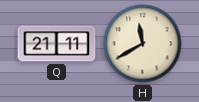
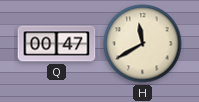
Q: 21:11 -> 00:47
